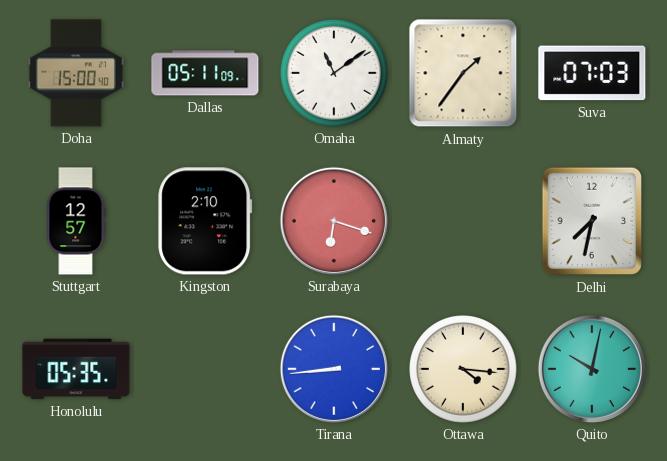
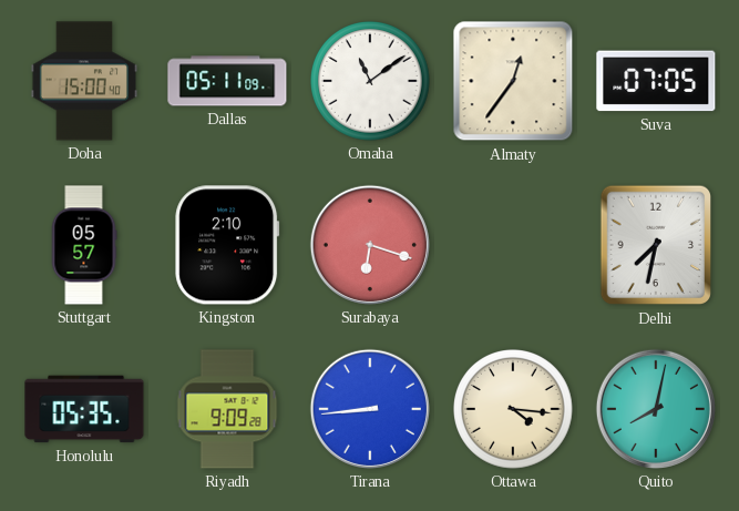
Almaty: 1:36 -> 12:36
Suva: 07:03 -> 07:05
Stuttgart: 12:57 -> 05:57
Riyadh: none -> 9:09
Quito: 10:02 -> 8:02
